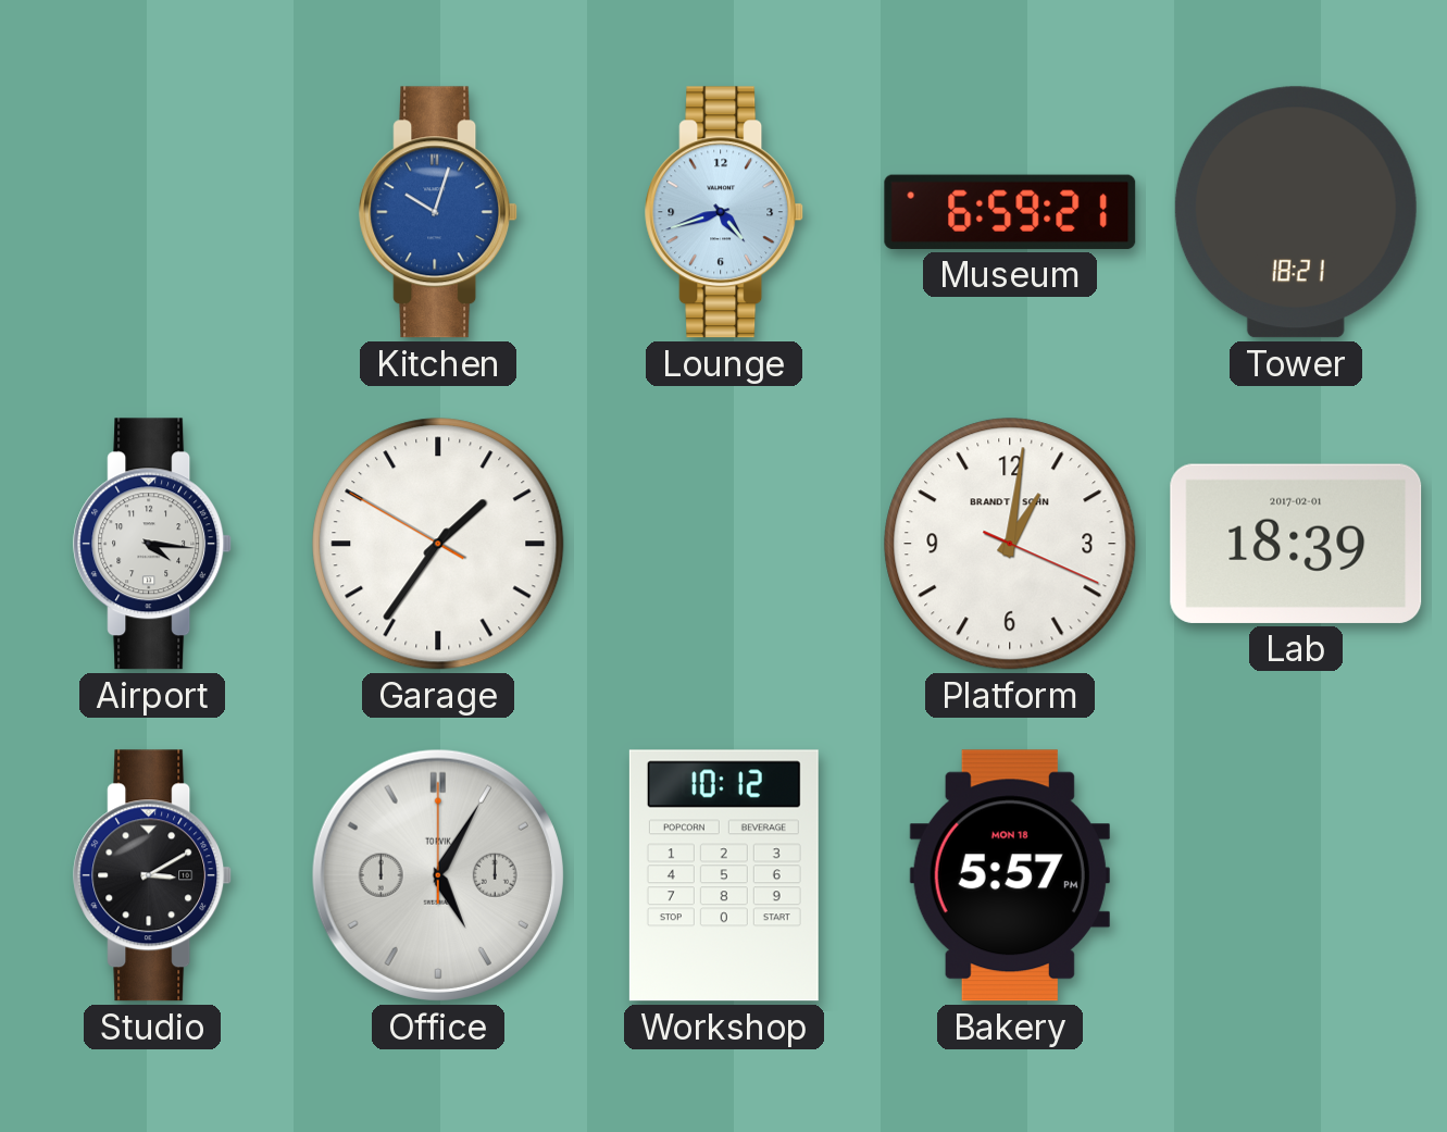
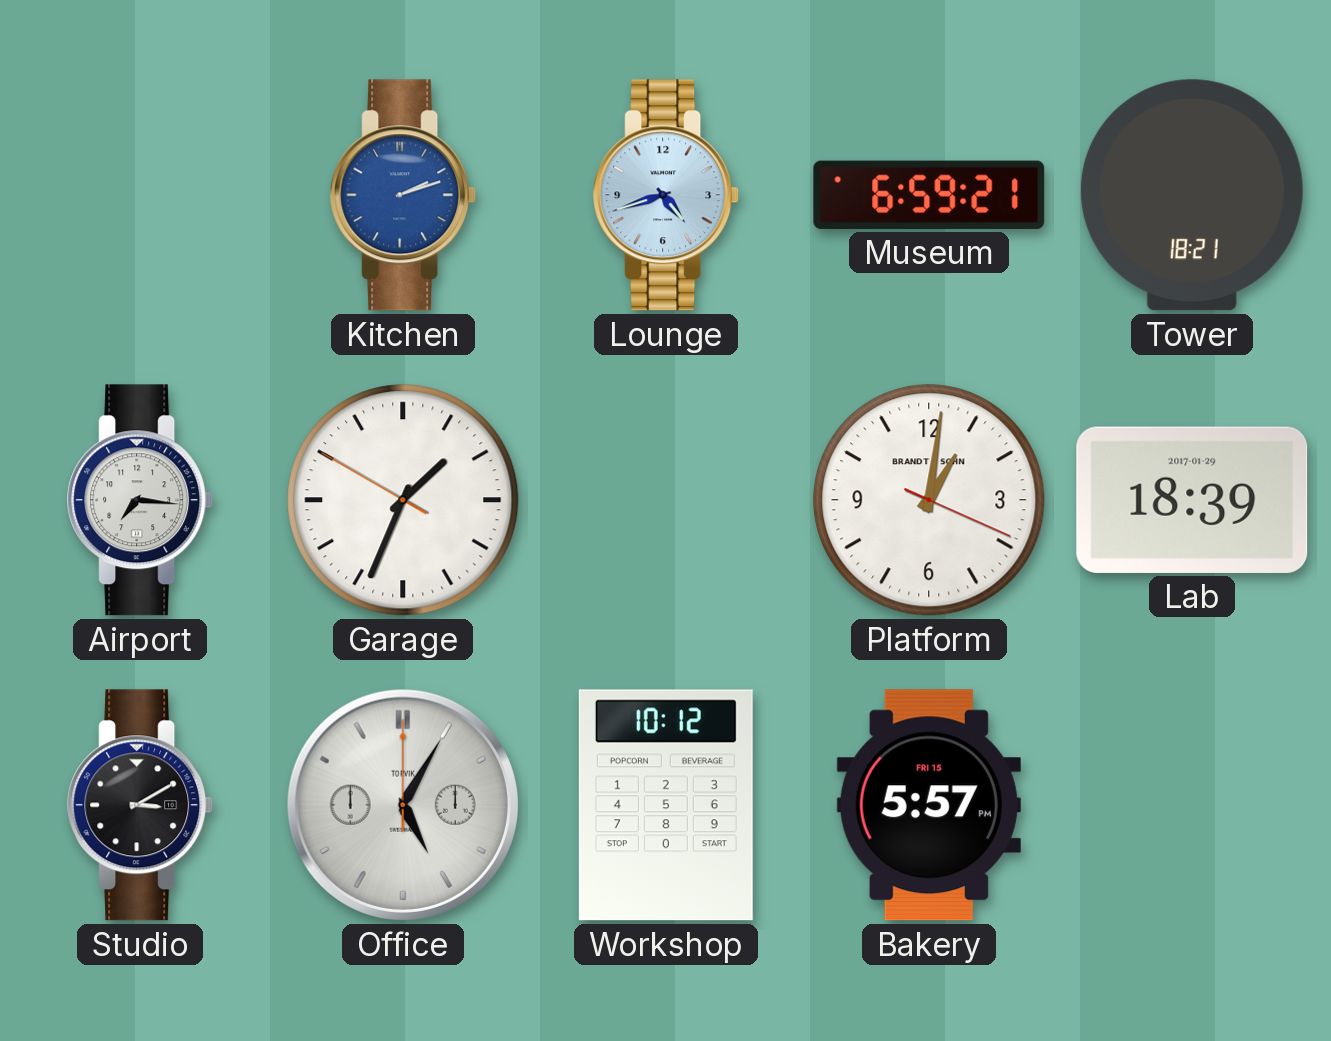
Kitchen: 10:03 -> 2:12
Airport: 4:16 -> 7:16
Garage: 1:35 -> 1:33
Lab date: 2017-02-01 -> 2017-01-29
Bakery date: MON 18 -> FRI 15
